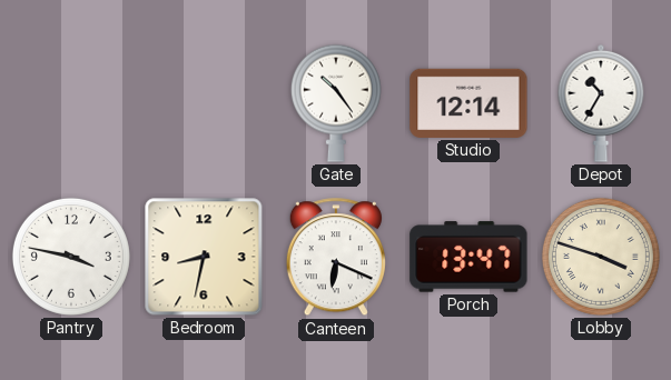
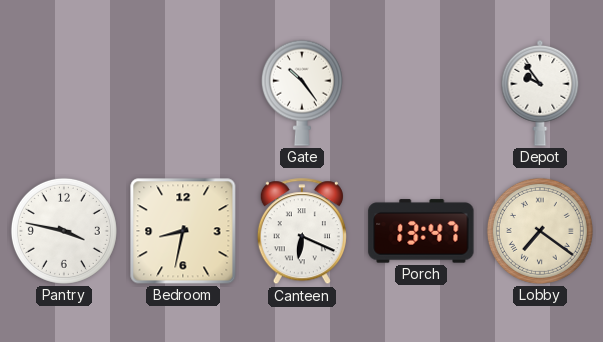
Studio: 12:14 -> none
Depot: 10:35 -> 9:54
Lobby: 3:48 -> 7:21
